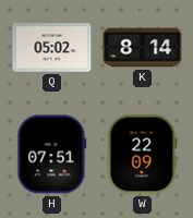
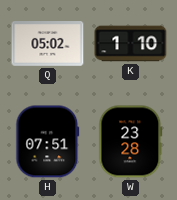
K: 8:14 -> 1:10
W: 22:09 -> 23:28
